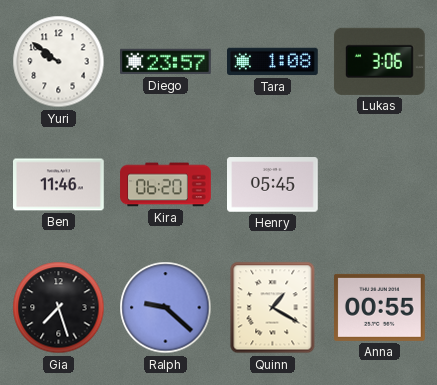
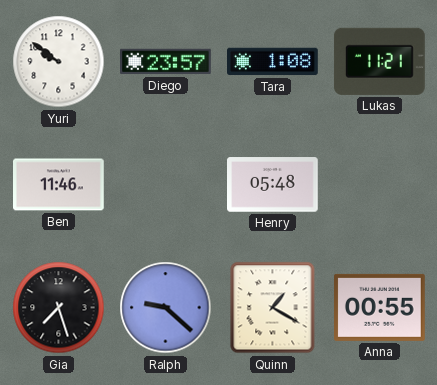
Lukas: 3:06 -> 11:21
Kira: 06:20 -> none
Henry: 05:45 -> 05:48
